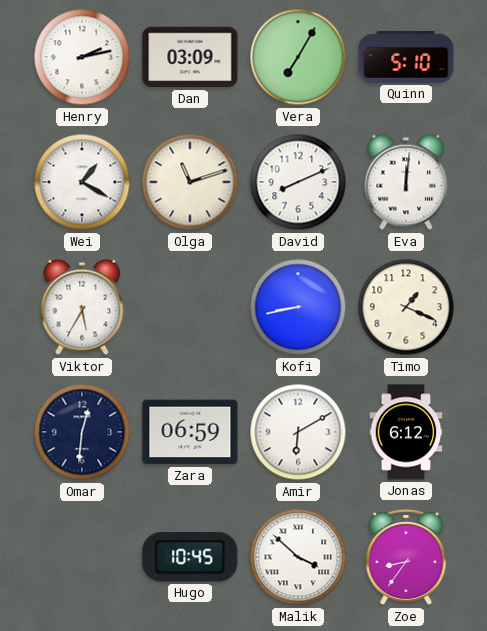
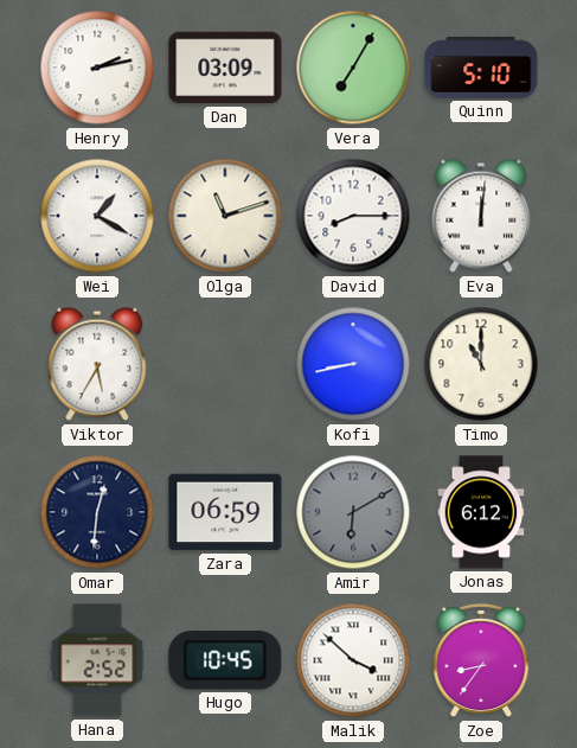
David: 8:11 -> 8:15
Timo: 1:19 -> 11:00
Amir dial: white -> grey
Hana: none -> 2:52
